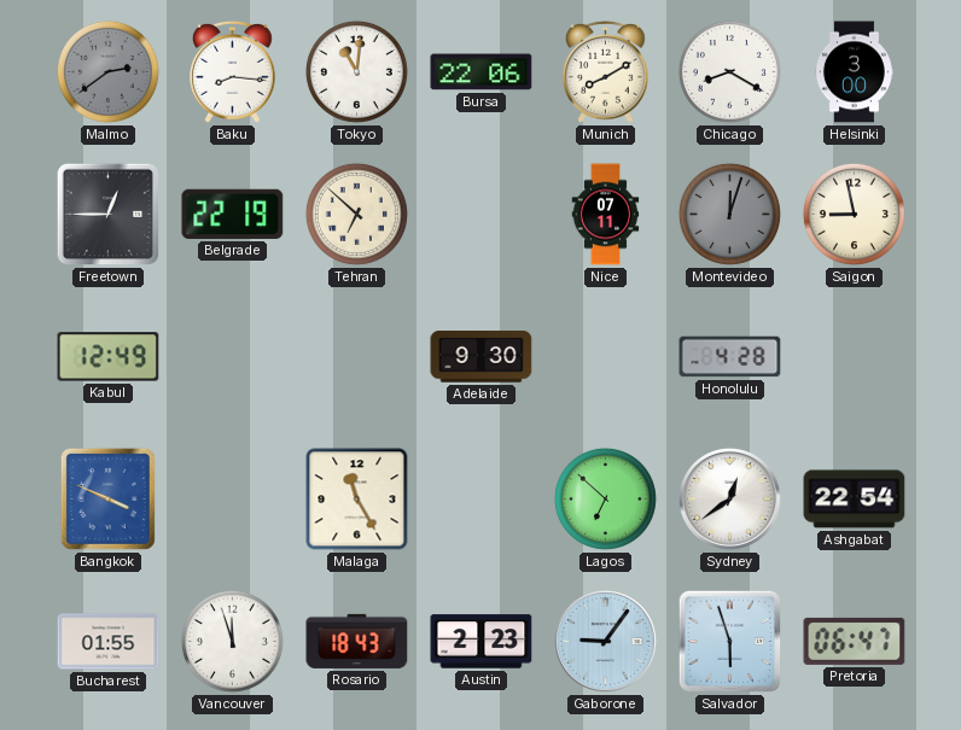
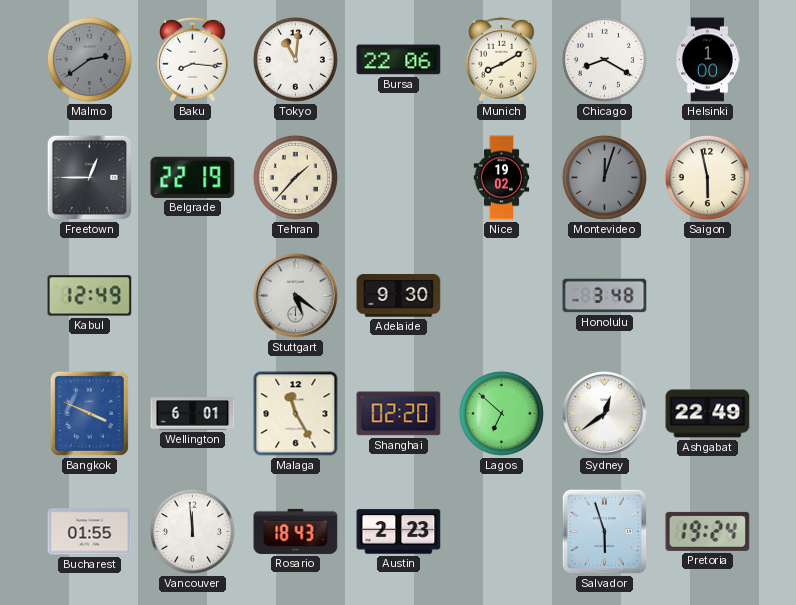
Helsinki: 3:00 -> 1:00
Tehran: 6:52 -> 1:37
Nice: 07:11 -> 19:02
Saigon: 8:58 -> 5:58
Stuttgart: none -> 5:21
Honolulu: 4:28 -> 3:48
Wellington: none -> 6:01
Shanghai: none -> 02:20
Ashgabat: 22:54 -> 22:49
Vancouver: 11:57 -> 11:59
Gaborone: 9:06 -> none
Pretoria: 06:47 -> 19:24
